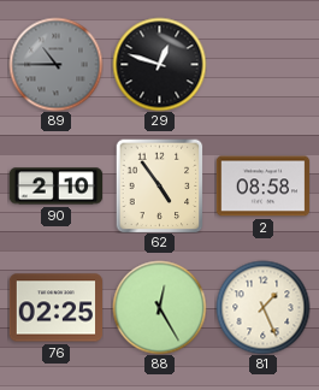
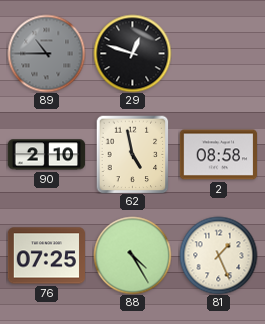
62: 4:54 -> 4:58
76: 02:25 -> 07:25
88: 12:25 -> 4:25
